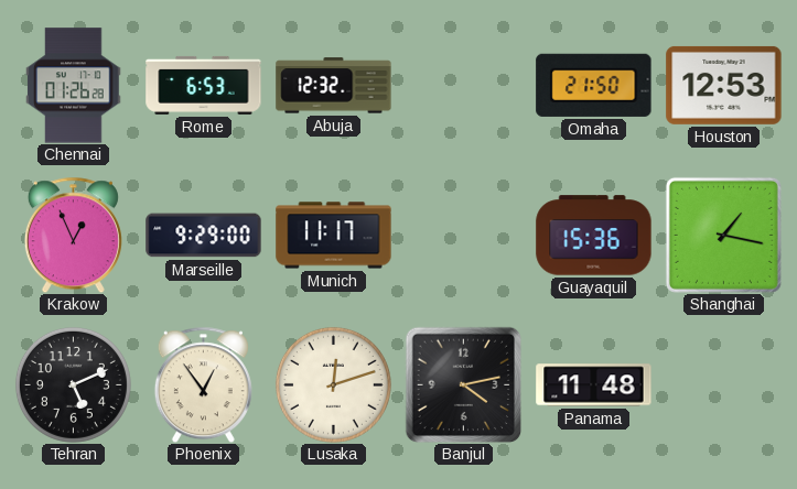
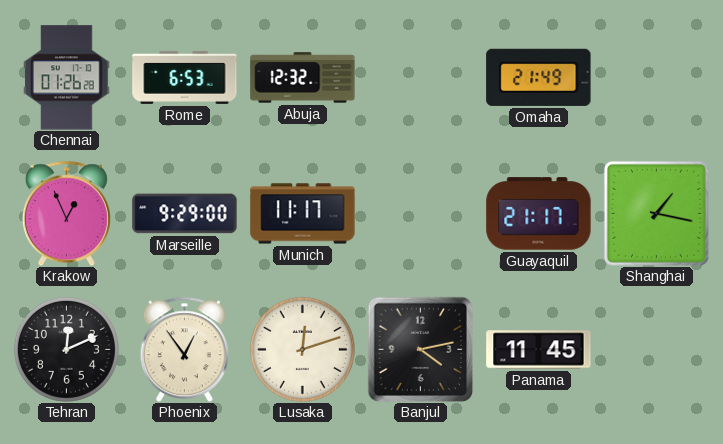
Omaha: 21:50 -> 21:49
Houston: 12:53 -> none
Guayaquil: 15:36 -> 21:17
Tehran: 5:11 -> 12:11
Panama: 11:48 -> 11:45
